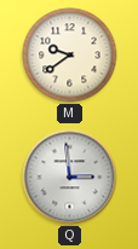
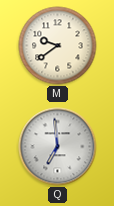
Q: 2:59 -> 6:59
